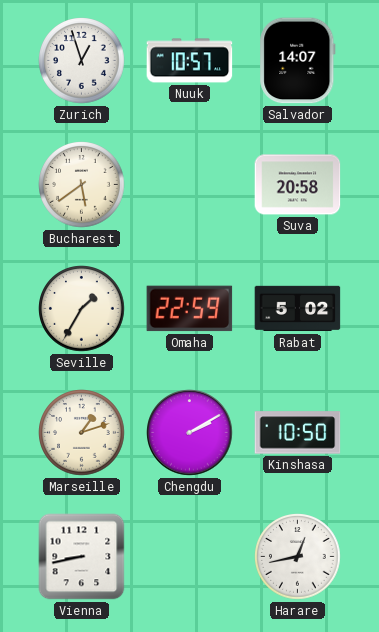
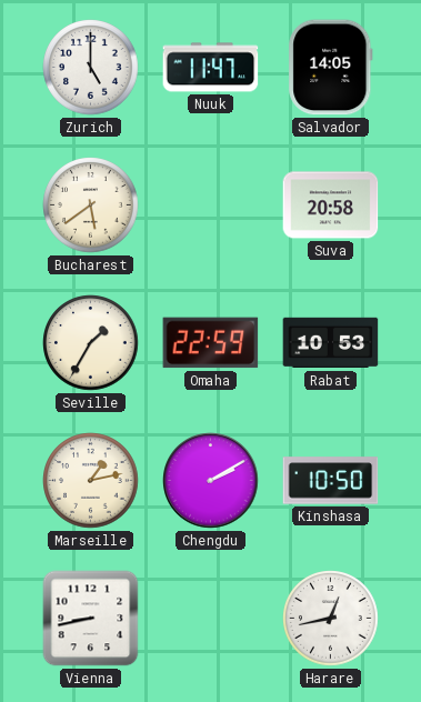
Zurich: 12:57 -> 5:00
Nuuk: 10:57 -> 11:47
Salvador: 14:07 -> 14:05
Rabat: 5:02 -> 10:53
Marseille: 1:12 -> 1:13
